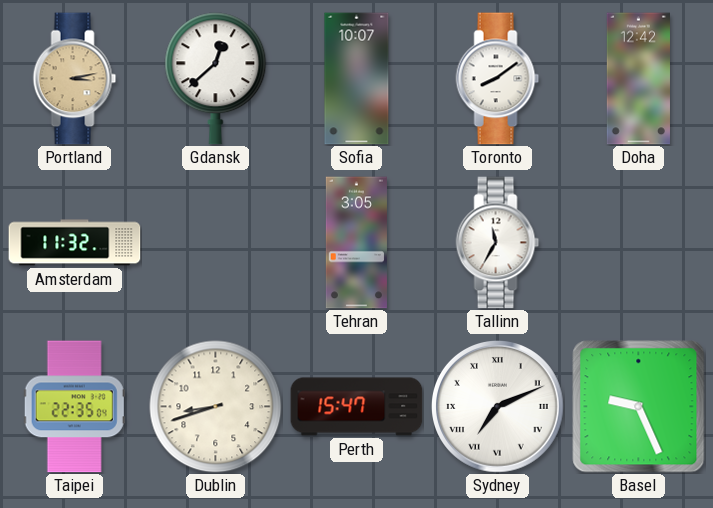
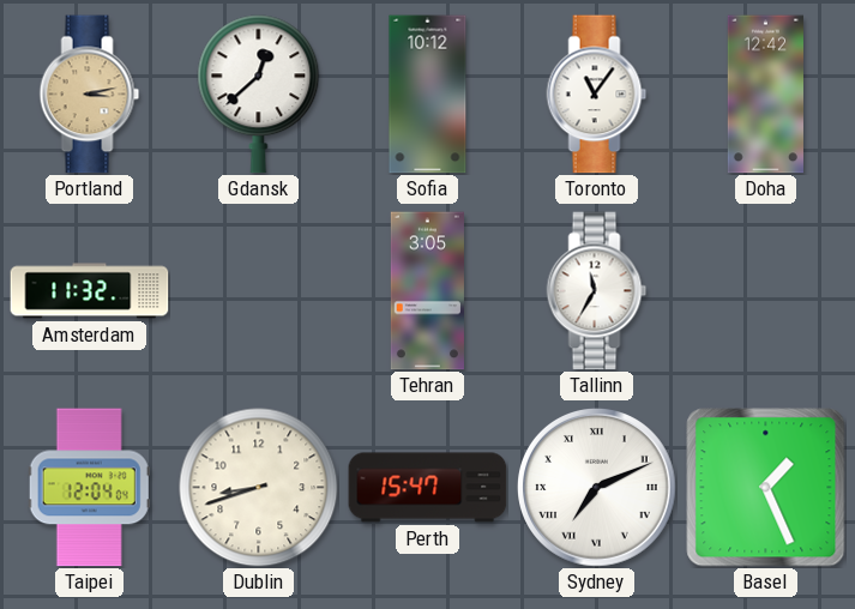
Sofia: 10:07 -> 10:12
Toronto: 8:09 -> 11:06
Taipei: 22:35 -> 12:04
Basel: 9:26 -> 1:26
